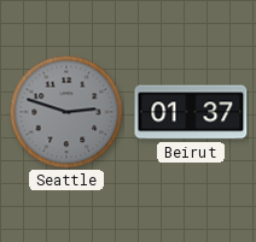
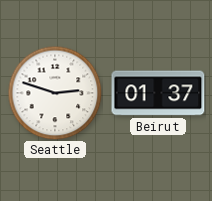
Seattle dial: grey -> white
